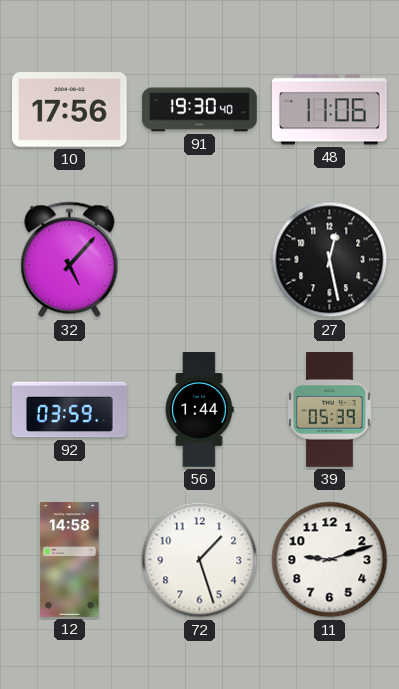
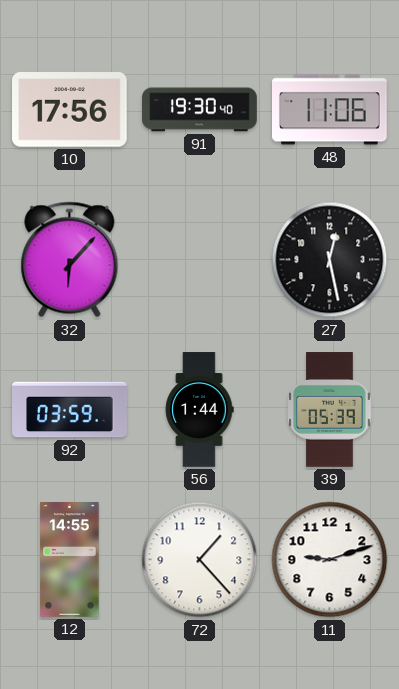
32: 5:07 -> 6:07
12: 14:58 -> 14:55
72: 1:27 -> 1:23
